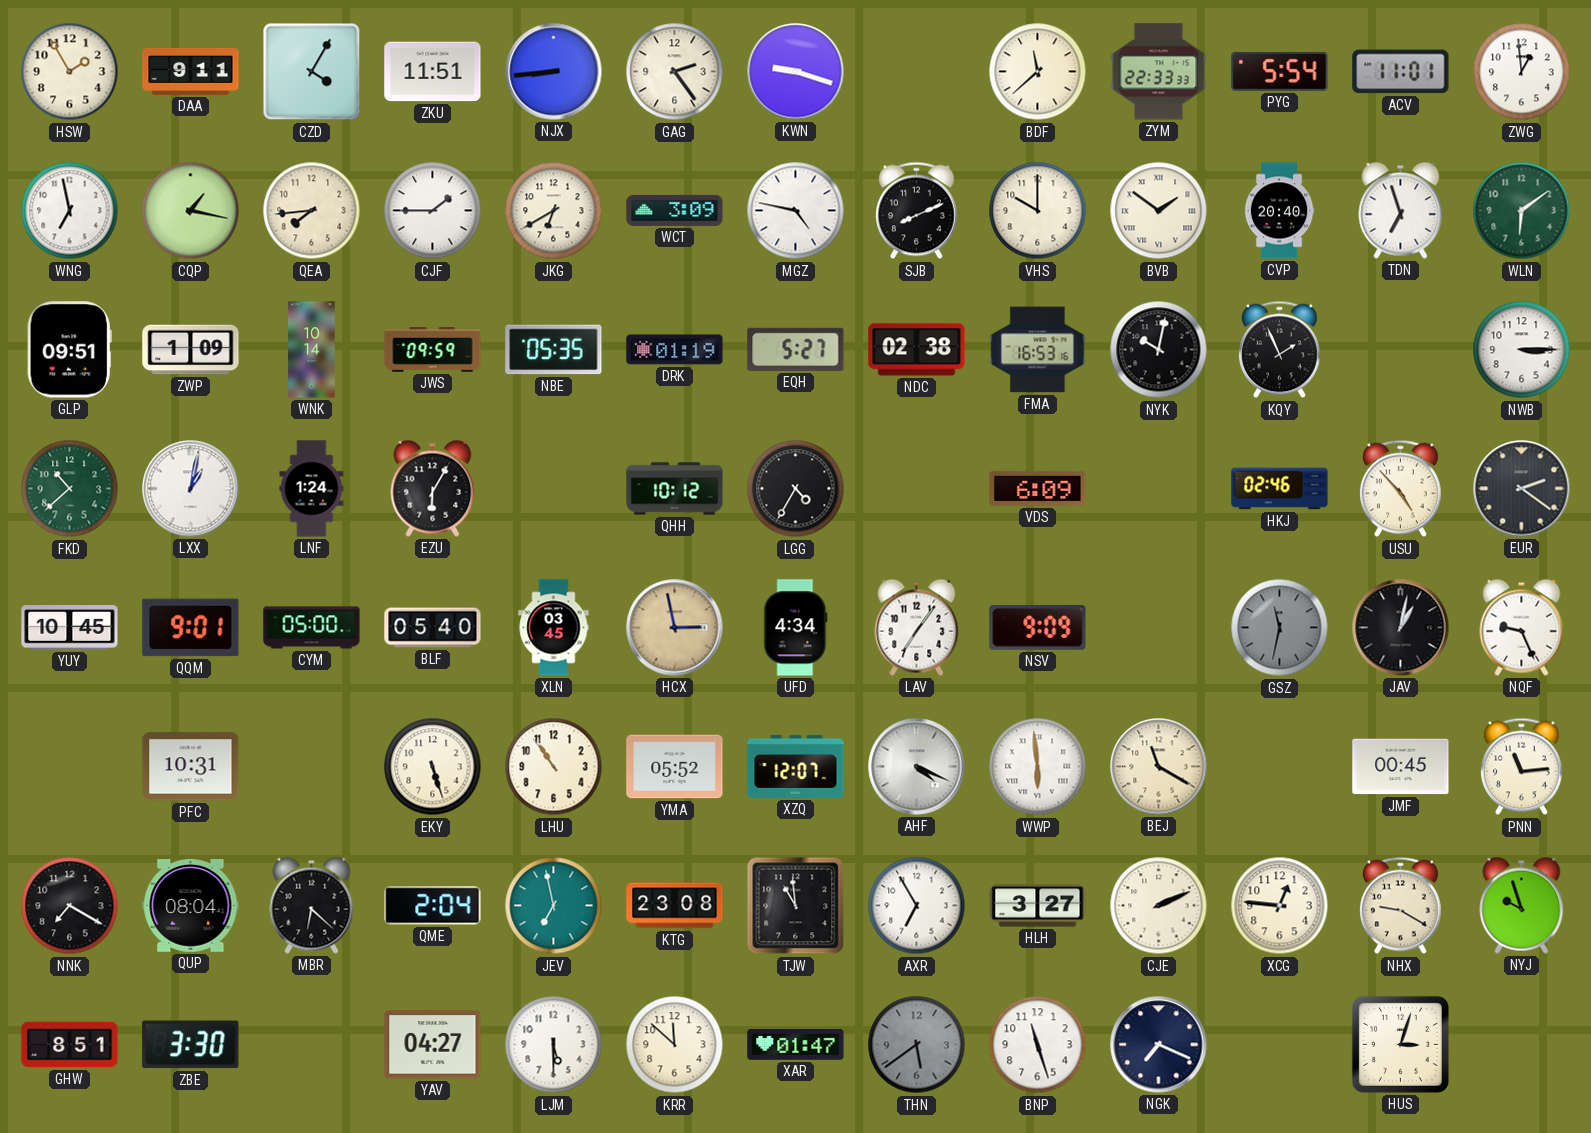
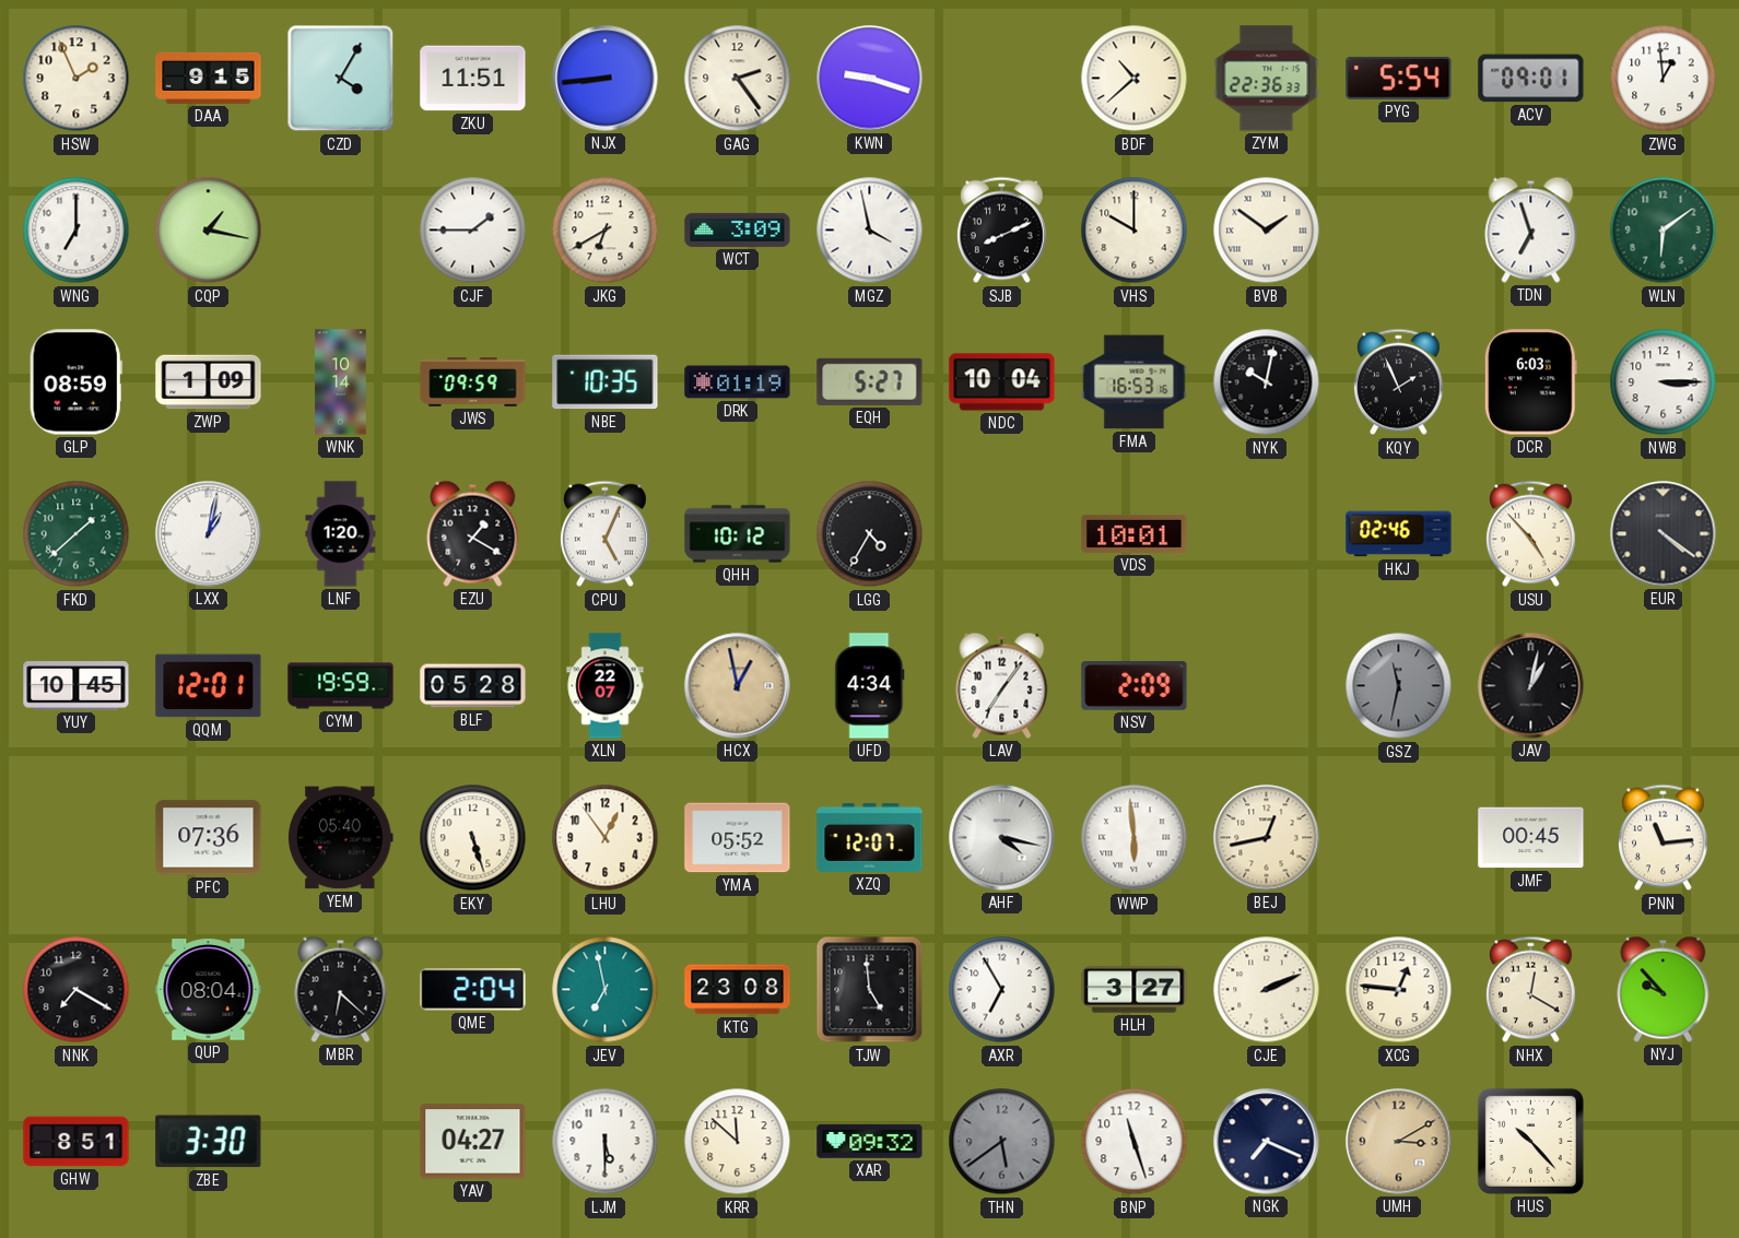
HSW: 1:55 -> 1:56
DAA: 9:11 -> 9:15
BDF: 11:38 -> 10:38
ZYM: 22:33 -> 22:36
ACV: 11:01 -> 09:01
WNG: 6:58 -> 7:00
QEA: 7:44 -> none
MGZ: 4:47 -> 3:58
CVP: 20:40 -> none
GLP: 09:51 -> 08:59
NBE: 05:35 -> 10:35
NDC: 02:38 -> 10:04
DCR: none -> 6:03
FKD: 10:38 -> 1:38
LNF: 1:24 -> 1:20
EZU: 6:05 -> 1:20
CPU: none -> 5:04
VDS: 6:09 -> 10:01
EUR: 2:21 -> 4:21
QQM: 9:01 -> 12:01
CYM: 05:00 -> 19:59
BLF: 05:40 -> 05:28
XLN: 03:45 -> 22:07
HCX: 2:58 -> 12:58
NSV: 9:09 -> 2:09
NQF: 9:26 -> none
PFC: 10:31 -> 07:36
YEM: none -> 05:40
LHU: 10:54 -> 12:54
AHF: 4:19 -> 4:17
BEJ: 11:20 -> 12:43
TJW: 10:59 -> 4:59
NHX: 9:20 -> 12:20
NYJ: 9:57 -> 9:53
XAR: 01:47 -> 09:32
UMH: none -> 3:10
HUS: 3:03 -> 10:23
